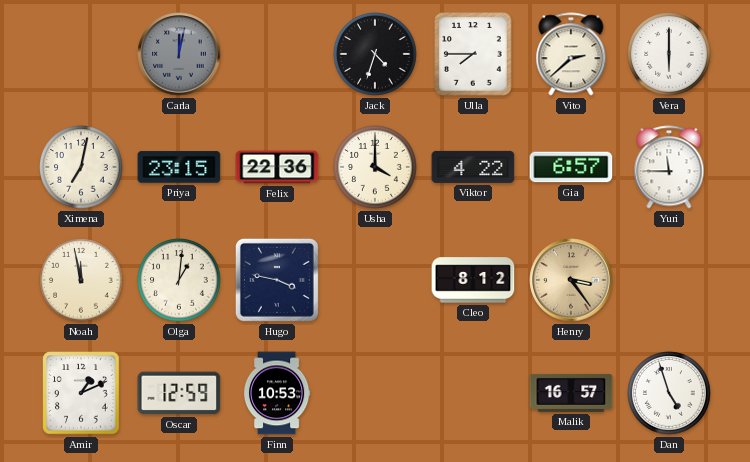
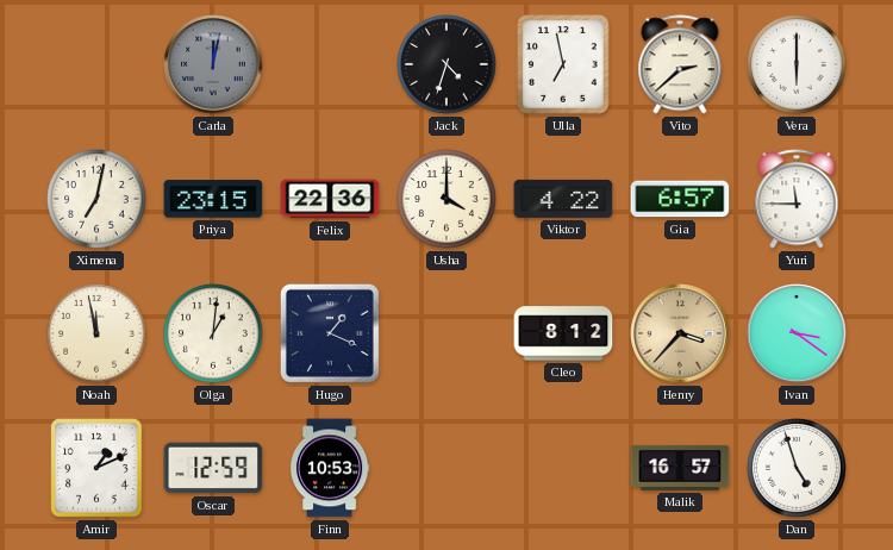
Ulla: 7:45 -> 6:58
Hugo: 3:47 -> 1:19
Henry: 3:24 -> 3:37
Ivan: none -> 3:21
